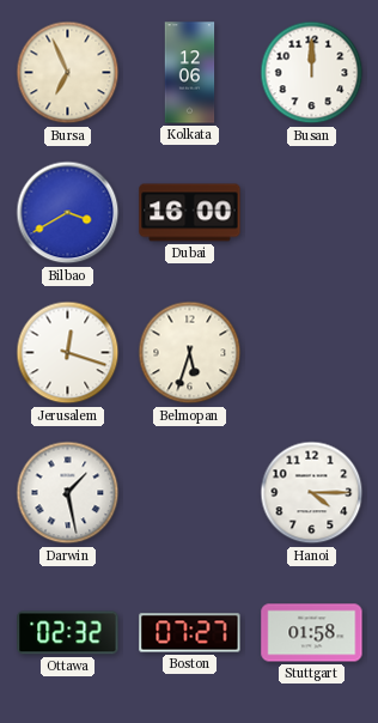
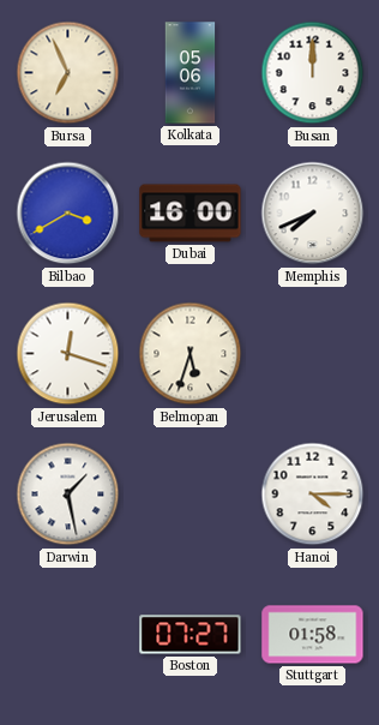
Kolkata: 12:06 -> 05:06
Memphis: none -> 7:41
Ottawa: 02:32 -> none
